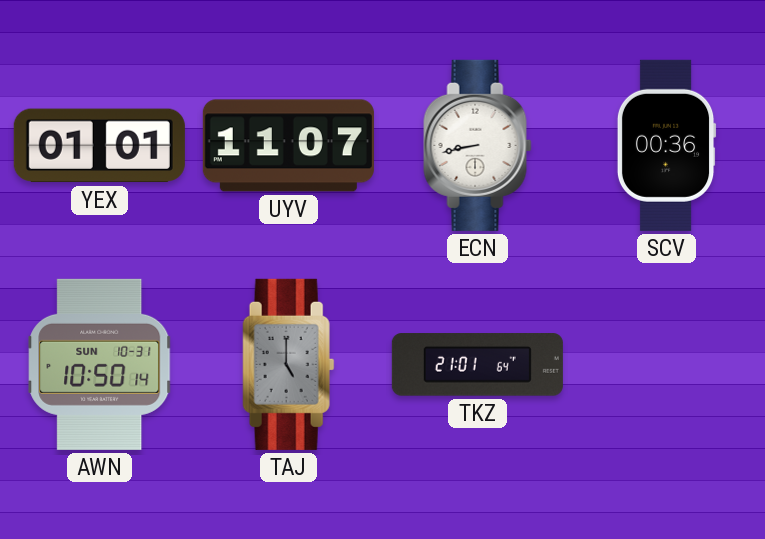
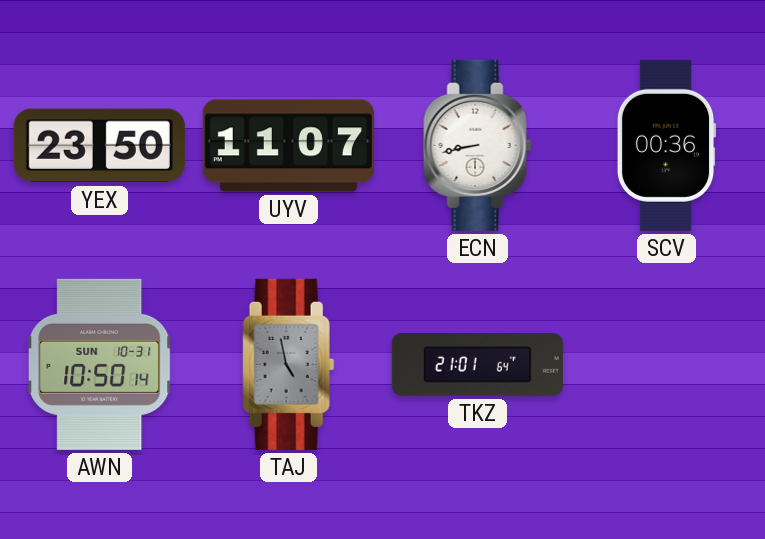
YEX: 01:01 -> 23:50
TAJ: 5:00 -> 4:58
